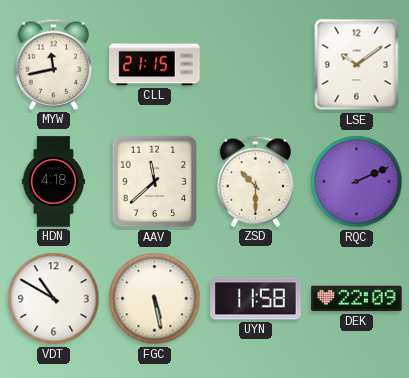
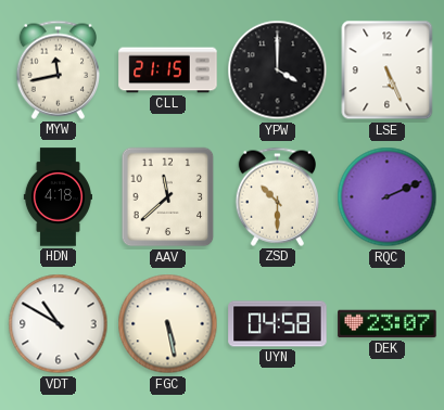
YPW: none -> 4:00
LSE: 10:09 -> 5:26
UYN: 11:58 -> 04:58
DEK: 22:09 -> 23:07
